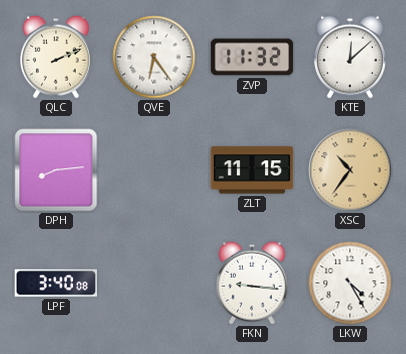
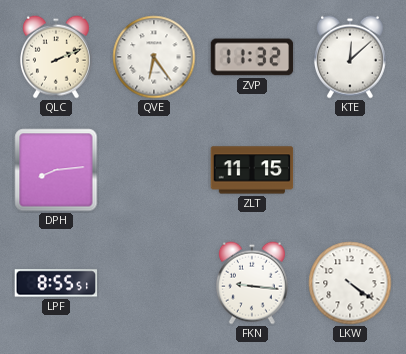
XSC: 10:36 -> none
LPF: 3:40 -> 8:55
LKW: 4:25 -> 4:21
